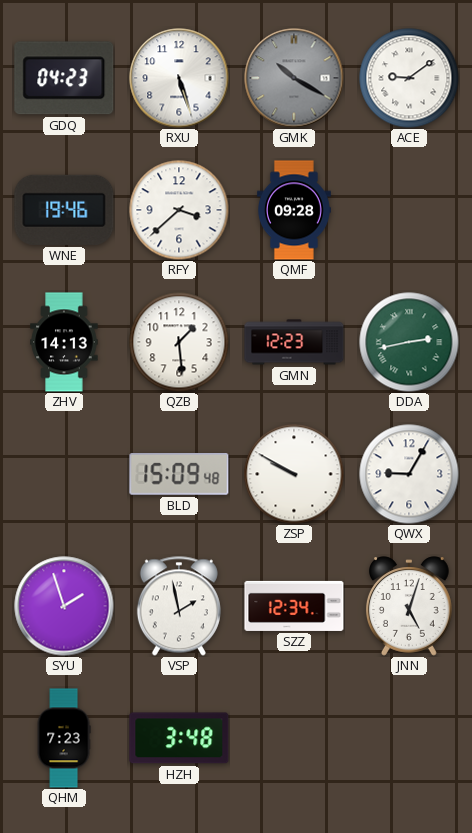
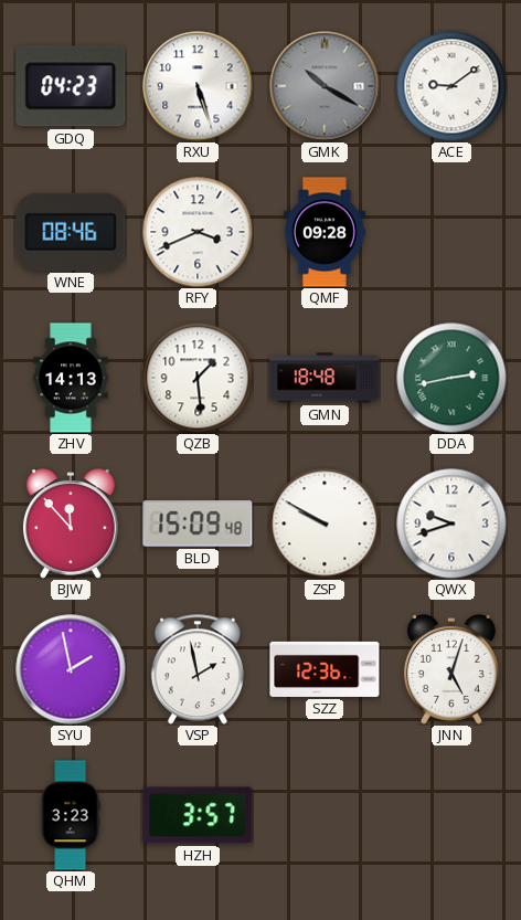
WNE: 19:46 -> 08:46
RFY: 3:38 -> 3:41
GMN: 12:23 -> 18:48
BJW: none -> 11:53
QWX: 9:05 -> 9:42
SYU: 1:57 -> 1:58
SZZ: 12:34 -> 12:36
QHM: 7:23 -> 3:23
HZH: 3:48 -> 3:57
